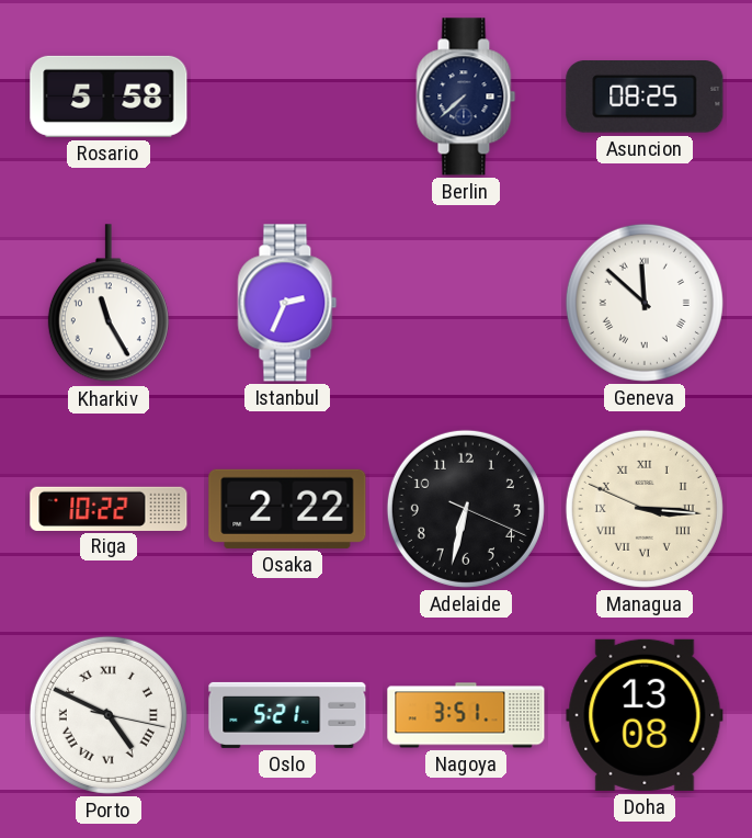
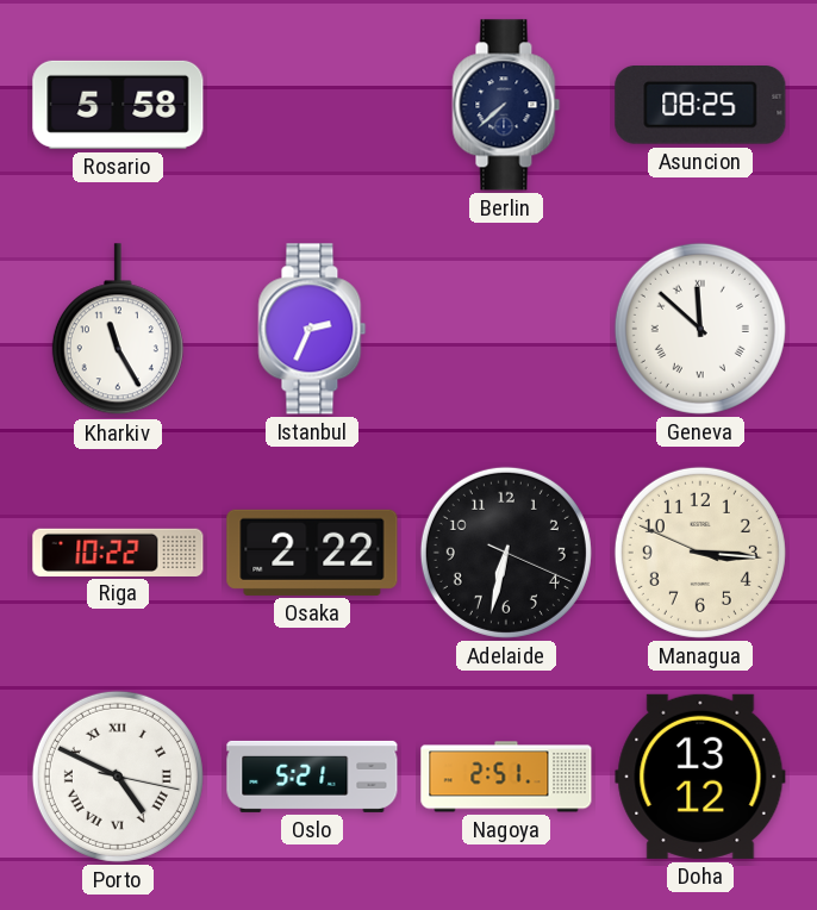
Managua numerals: Roman -> Arabic
Nagoya: 3:51 -> 2:51
Doha: 13:08 -> 13:12
